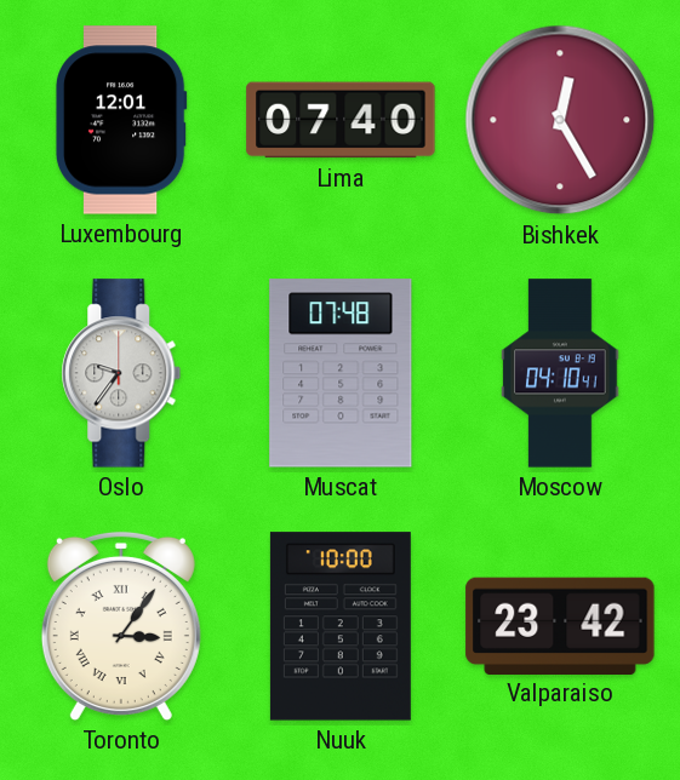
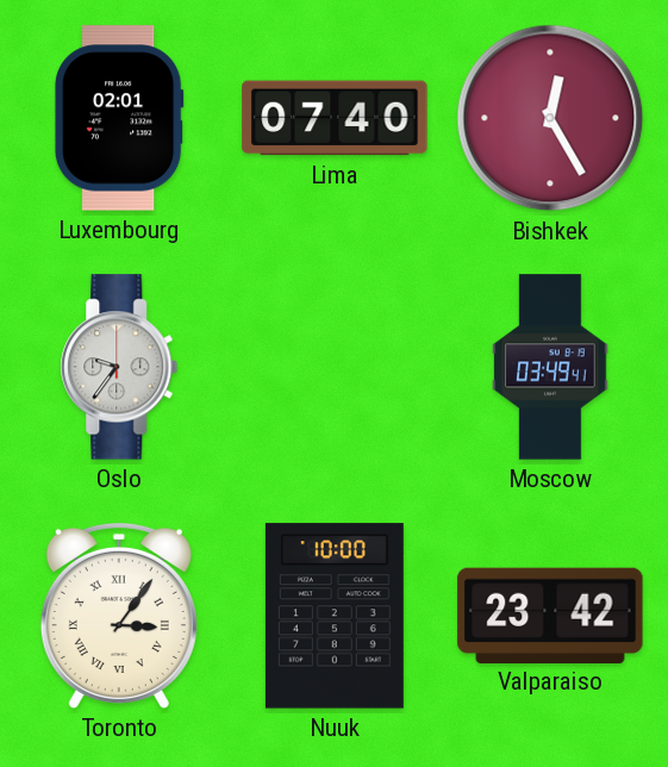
Luxembourg: 12:01 -> 02:01
Muscat: 07:48 -> none
Moscow: 04:10 -> 03:49
